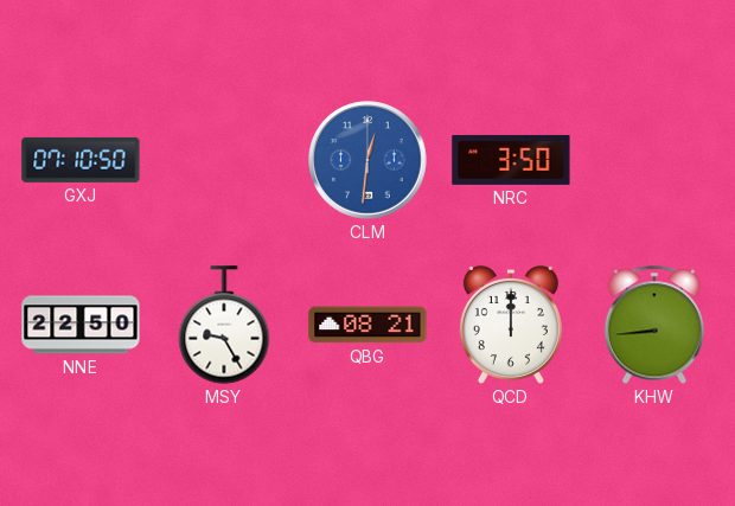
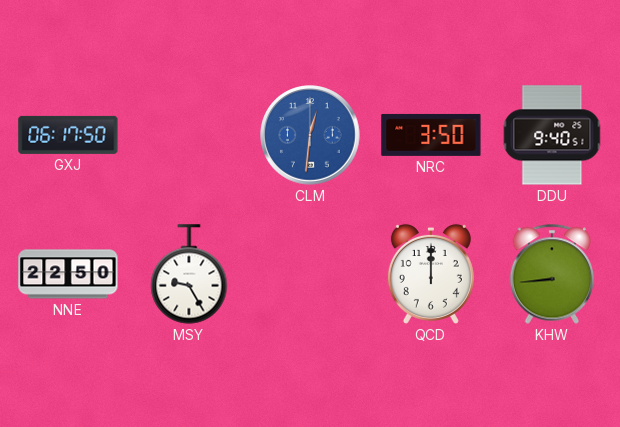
GXJ: 07:10 -> 06:17
DDU: none -> 9:40
QBG: 08:21 -> none
